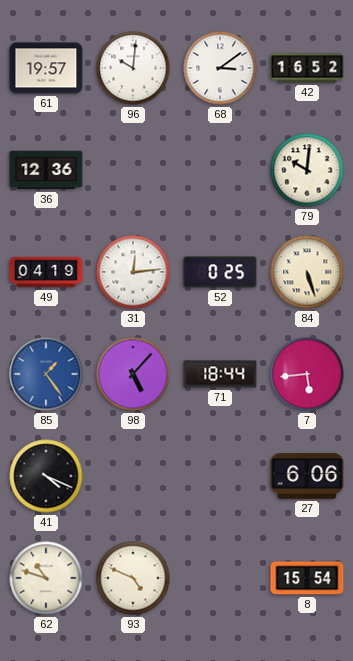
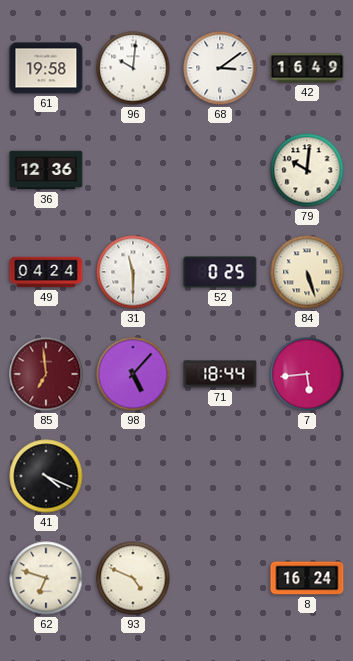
61: 19:57 -> 19:58
42: 16:52 -> 16:49
49: 04:19 -> 04:24
31: 12:14 -> 11:30
85: 1:24 -> 6:59
85 dial: blue -> burgundy
27: 6:06 -> none
62: 10:48 -> 6:48
8: 15:54 -> 16:24
